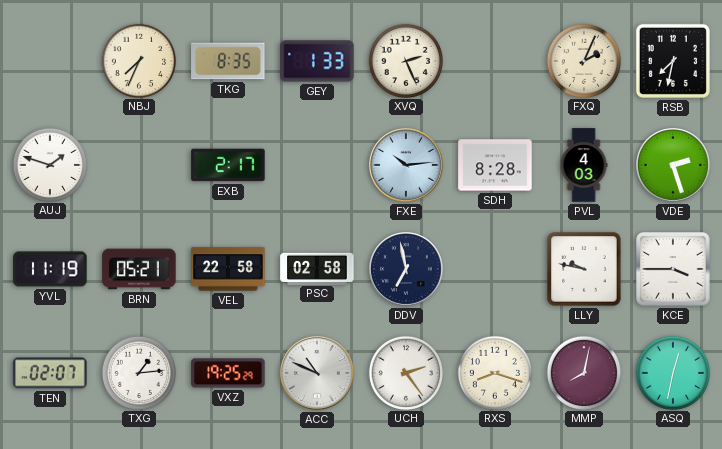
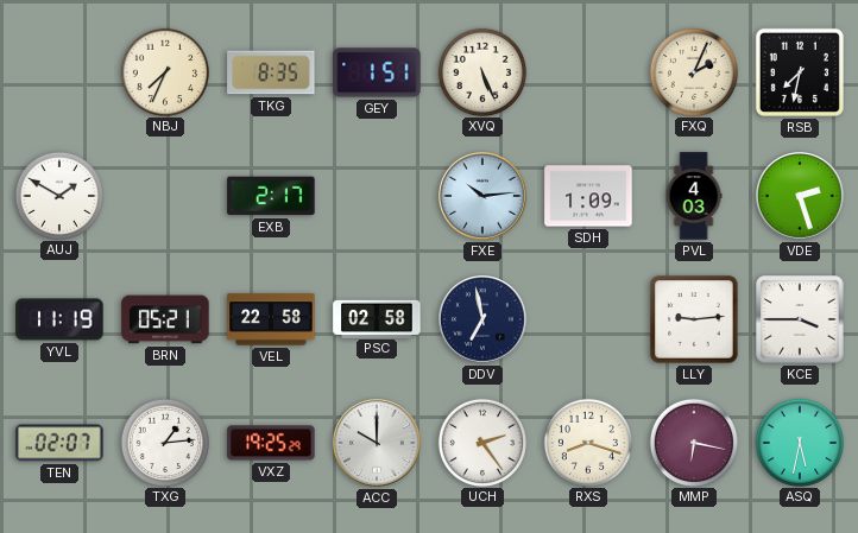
GEY: 1:33 -> 1:51
XVQ: 2:26 -> 5:26
AUJ: 1:48 -> 1:50
SDH: 8:28 -> 1:09
LLY: 9:47 -> 9:14
ACC: 10:49 -> 10:00
MMP: 8:02 -> 6:17
ASQ: 12:32 -> 5:32
